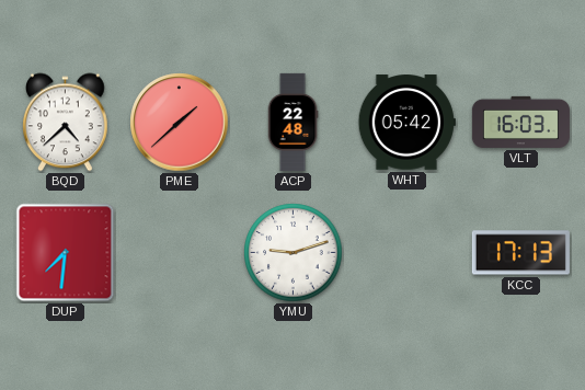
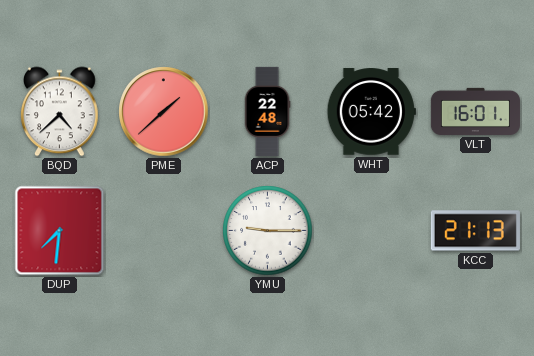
VLT: 16:03 -> 16:01
YMU: 9:12 -> 9:15
KCC: 17:13 -> 21:13
